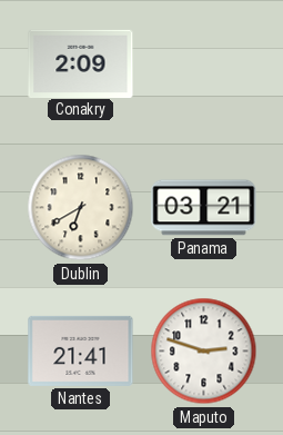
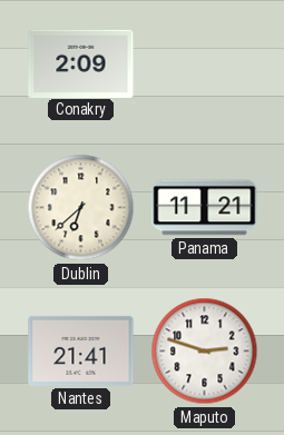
Dublin: 6:40 -> 6:38
Panama: 03:21 -> 11:21
